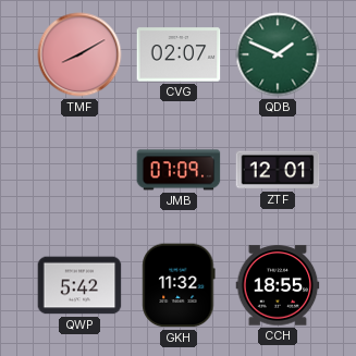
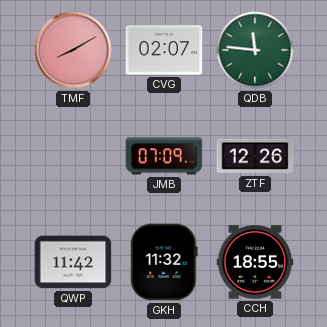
QDB: 1:49 -> 11:46
ZTF: 12:01 -> 12:26
QWP: 5:42 -> 11:42
